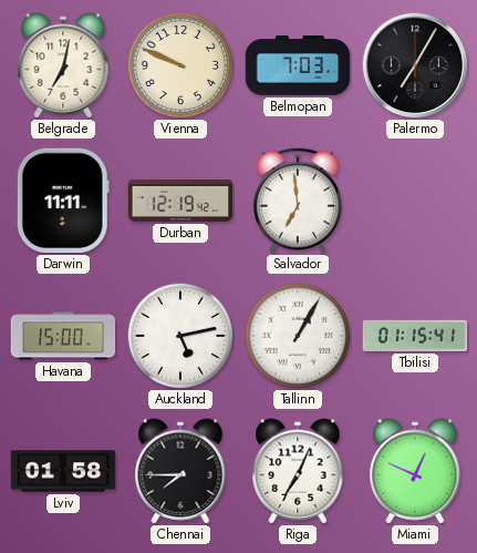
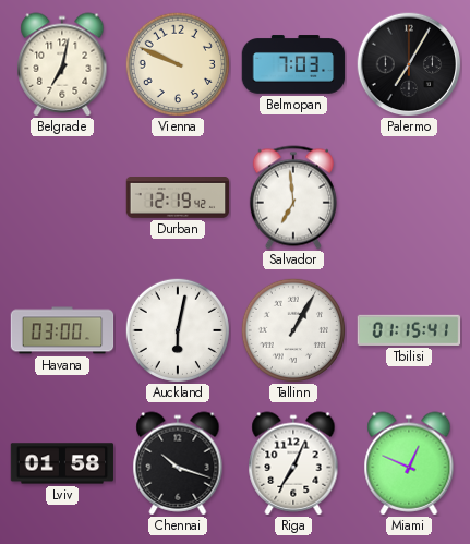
Darwin: 11:11 -> none
Havana: 15:00 -> 03:00
Auckland: 5:13 -> 6:02
Chennai: 7:45 -> 10:18
